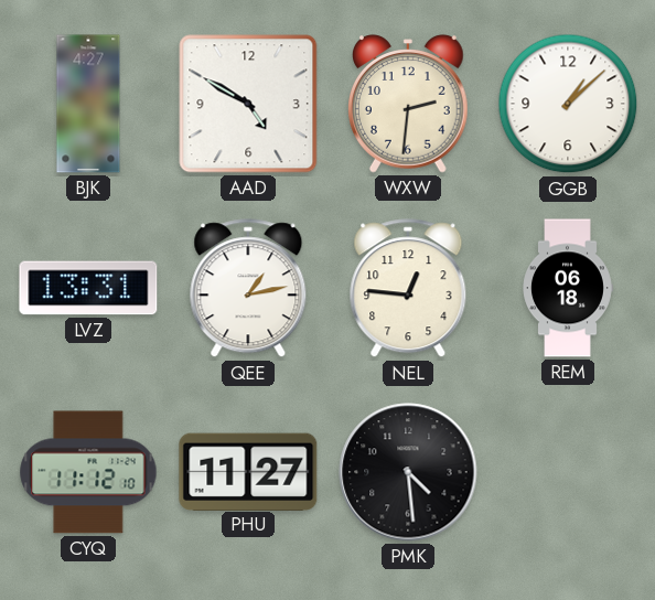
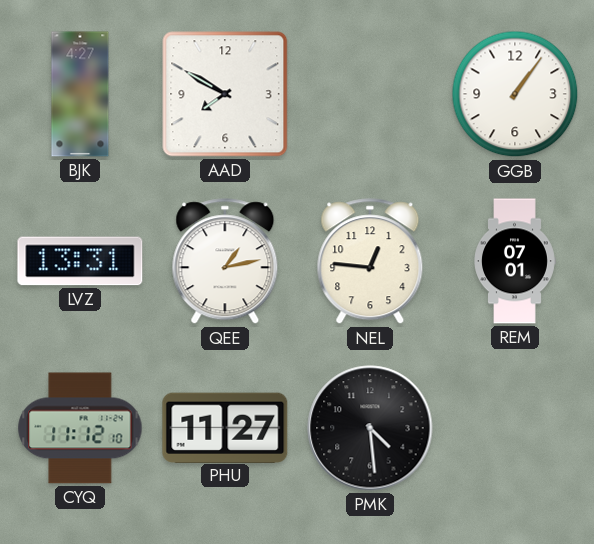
AAD: 4:50 -> 7:50
WXW: 2:31 -> none
GGB: 1:08 -> 1:06
REM: 06:18 -> 07:01
